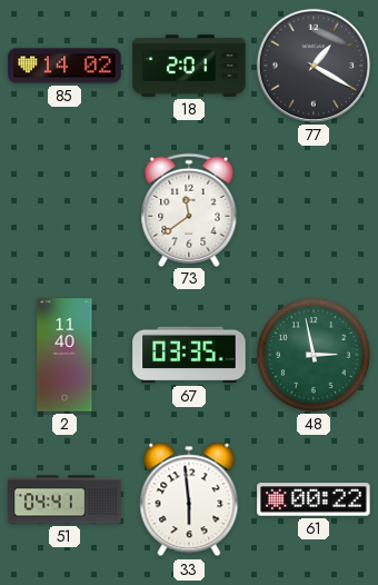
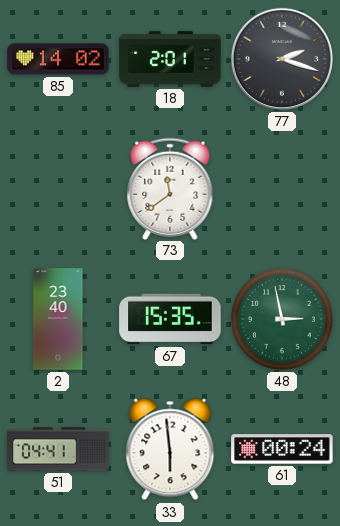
77: 1:20 -> 2:18
2: 11:40 -> 23:40
67: 03:35 -> 15:35
61: 00:22 -> 00:24
